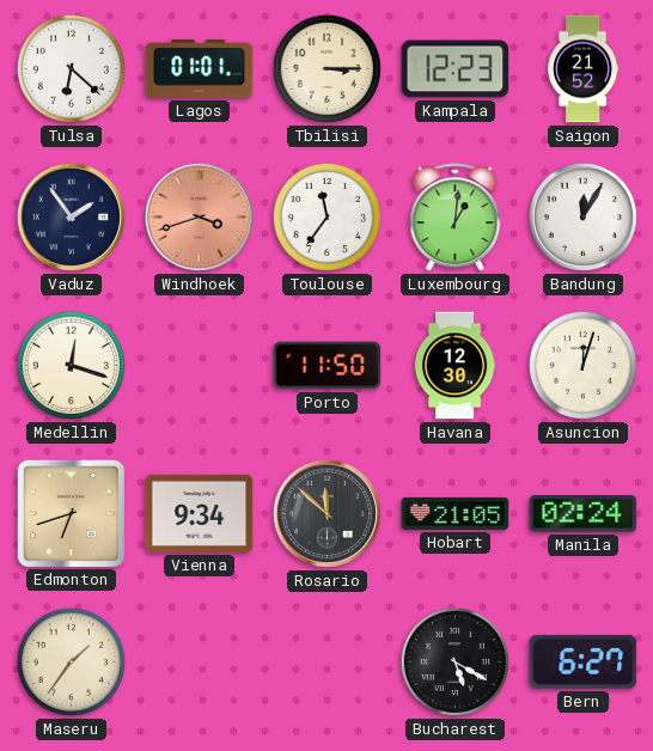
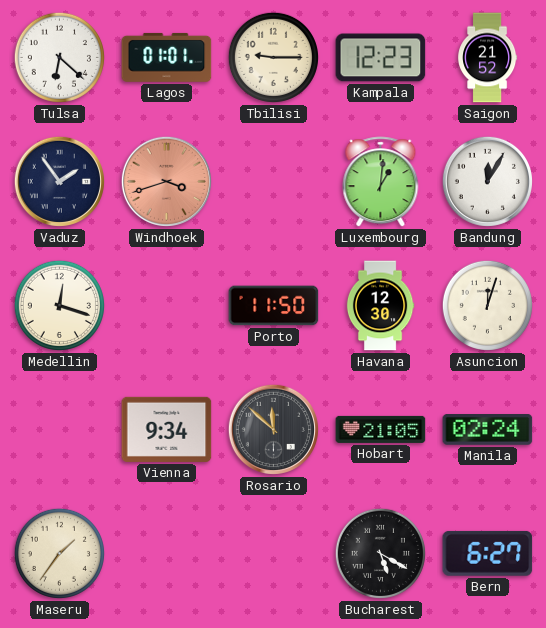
Tbilisi: 3:15 -> 9:15
Toulouse: 11:36 -> none
Edmonton: 6:42 -> none
